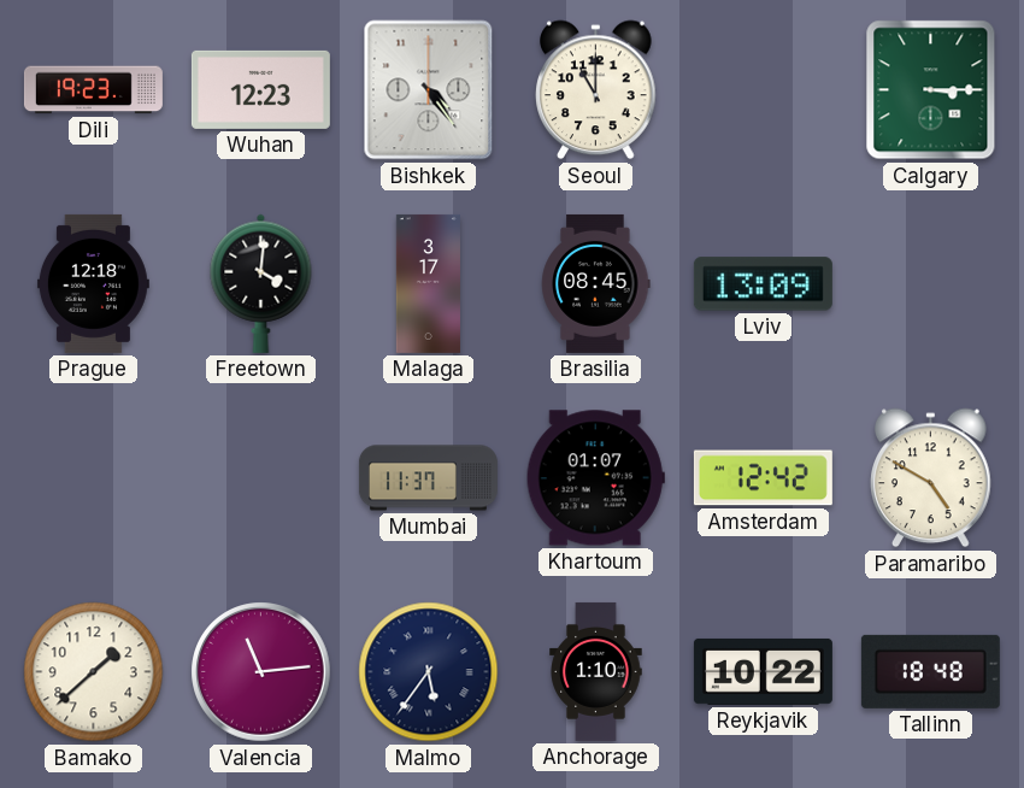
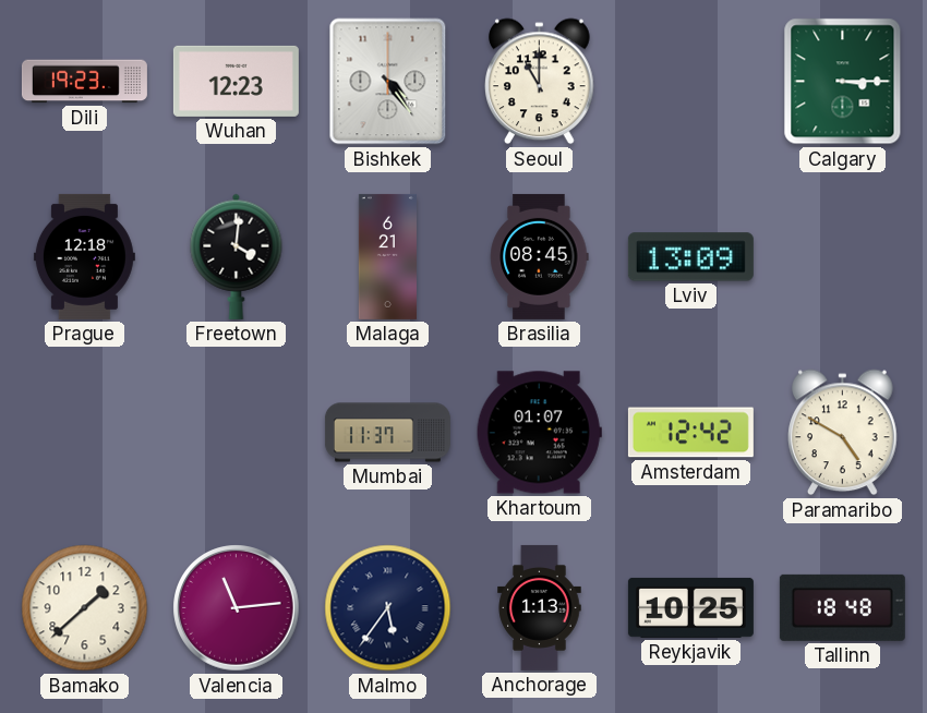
Malaga: 3:17 -> 6:21
Anchorage: 1:10 -> 1:13
Reykjavik: 10:22 -> 10:25
